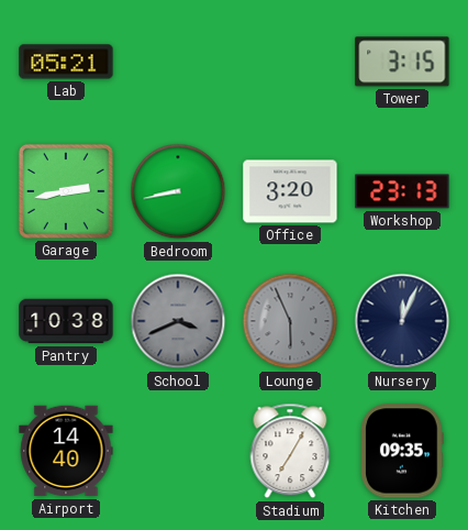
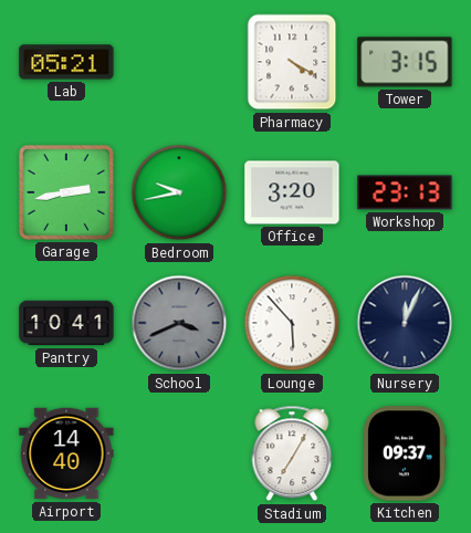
Pharmacy: none -> 4:20
Bedroom: 8:43 -> 9:43
Pantry: 10:38 -> 10:41
Lounge: 5:56 -> 5:53
Lounge dial: grey -> white
Kitchen: 09:35 -> 09:37
